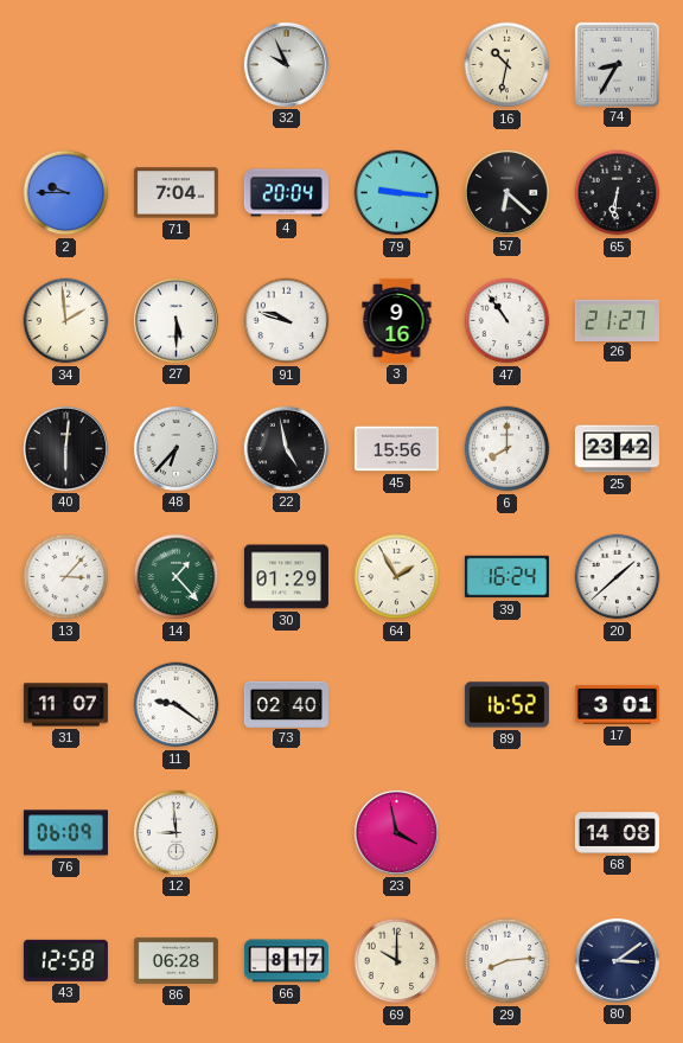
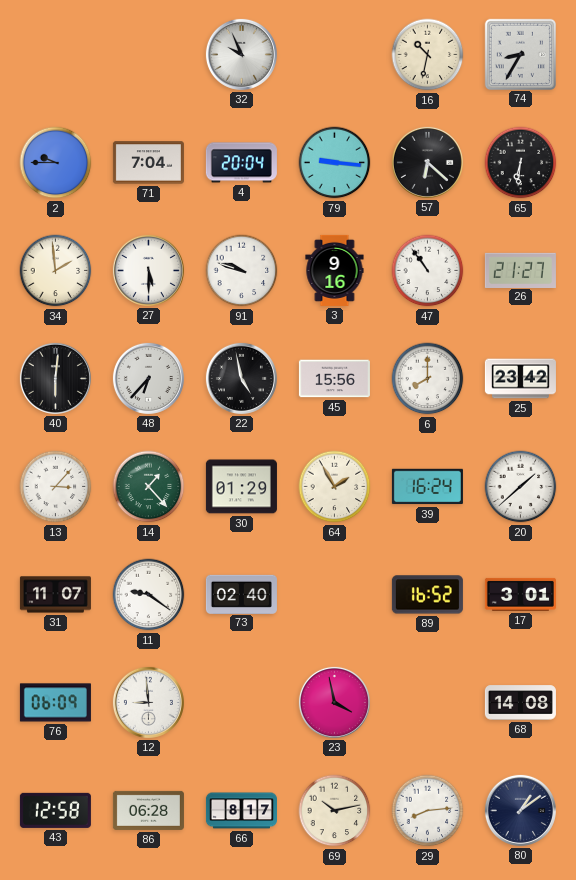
69: 10:00 -> 10:13
80: 3:09 -> 1:09
